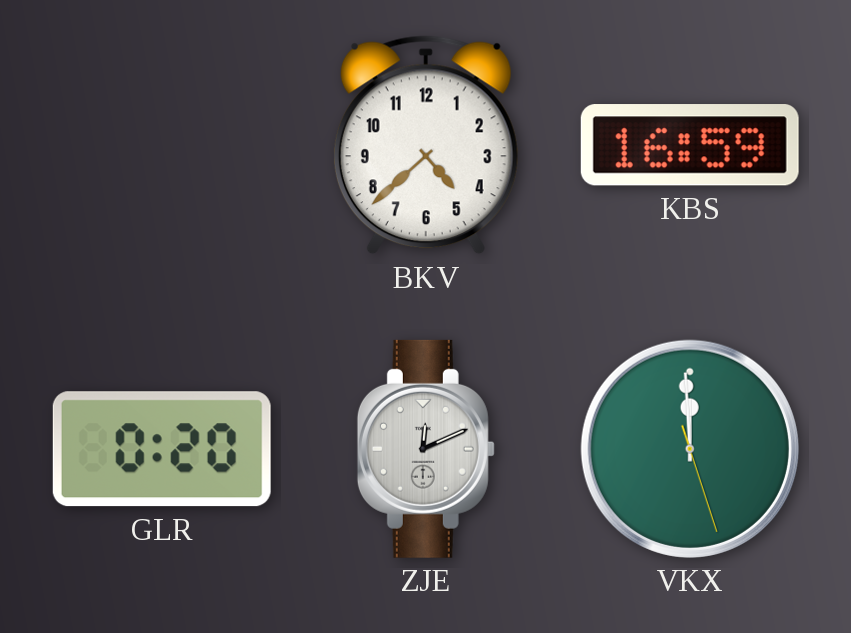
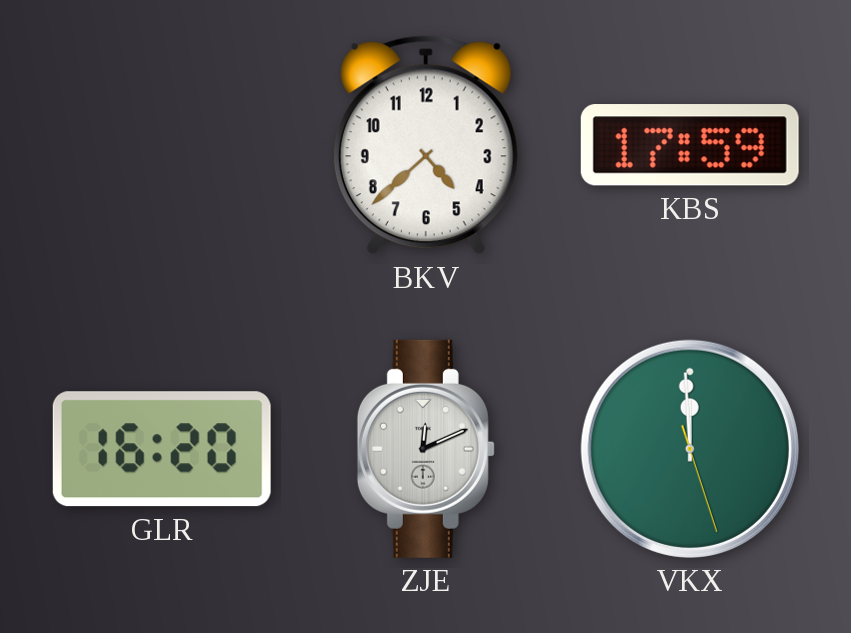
KBS: 16:59 -> 17:59
GLR: 0:20 -> 16:20
